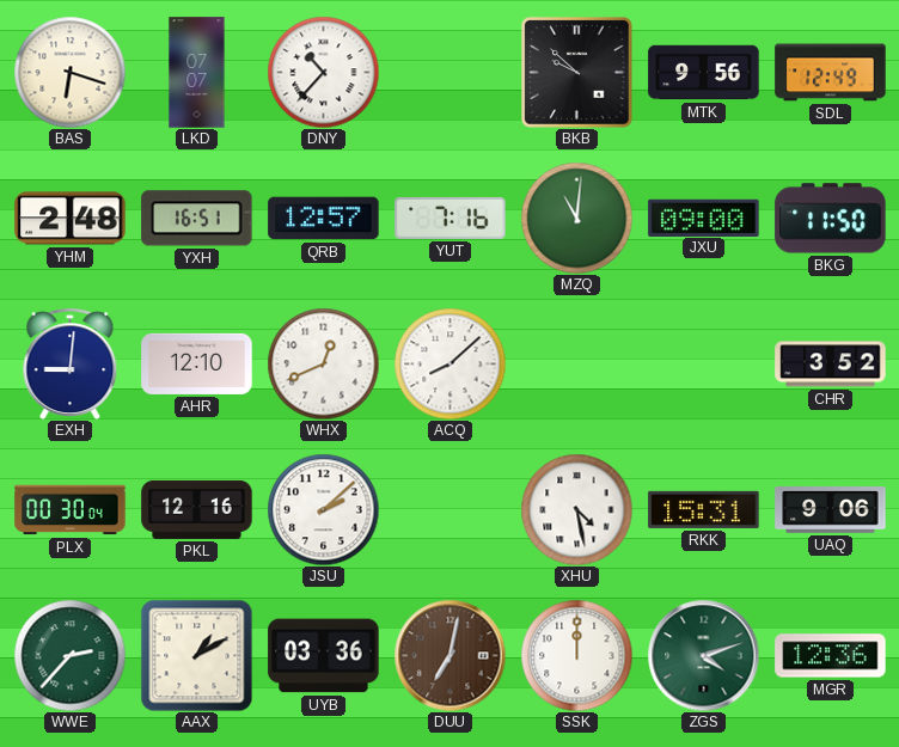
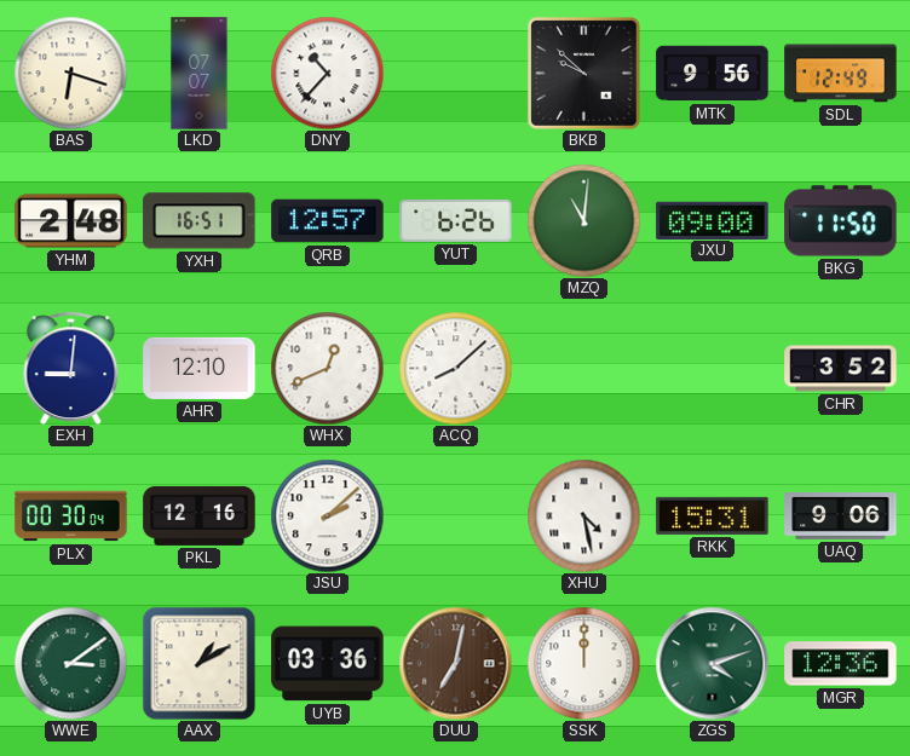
YUT: 7:16 -> 6:26
WWE: 2:37 -> 3:09
